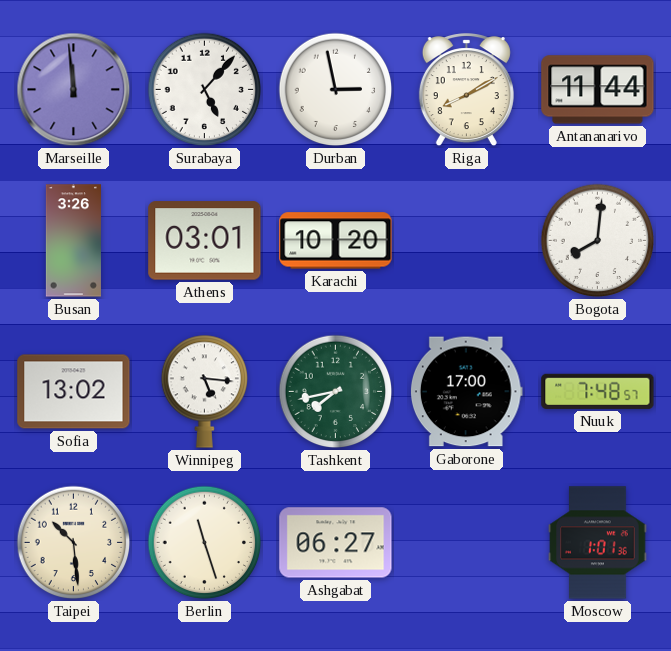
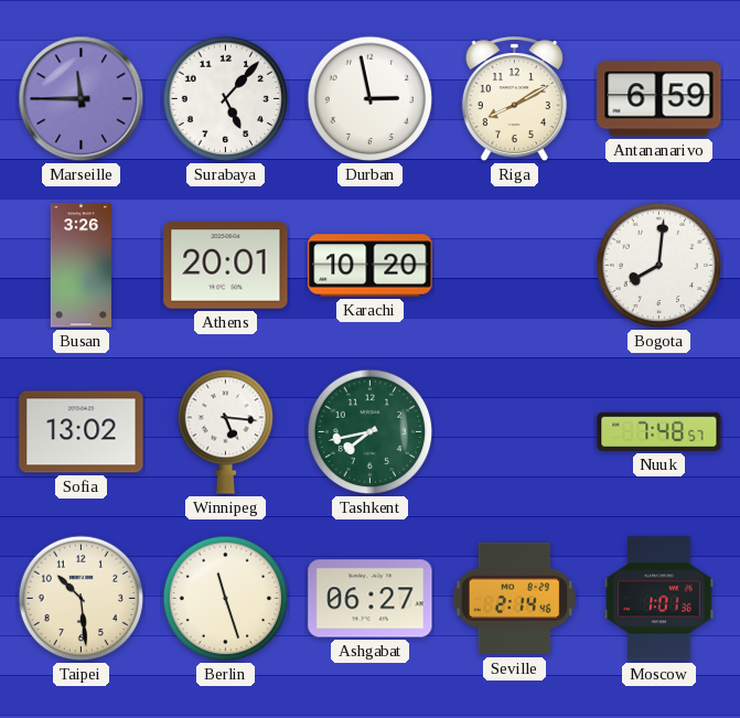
Marseille: 11:59 -> 11:45
Antananarivo: 11:44 -> 6:59
Athens: 03:01 -> 20:01
Gaborone: 17:00 -> none
Seville: none -> 2:14
